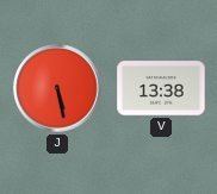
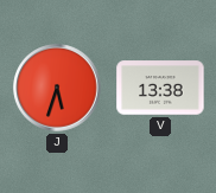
J: 5:28 -> 5:33
